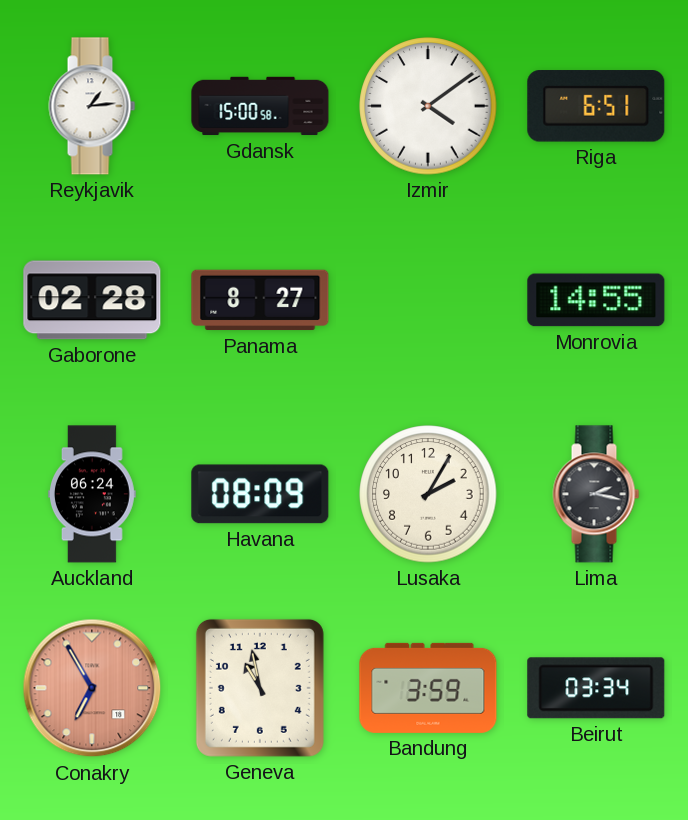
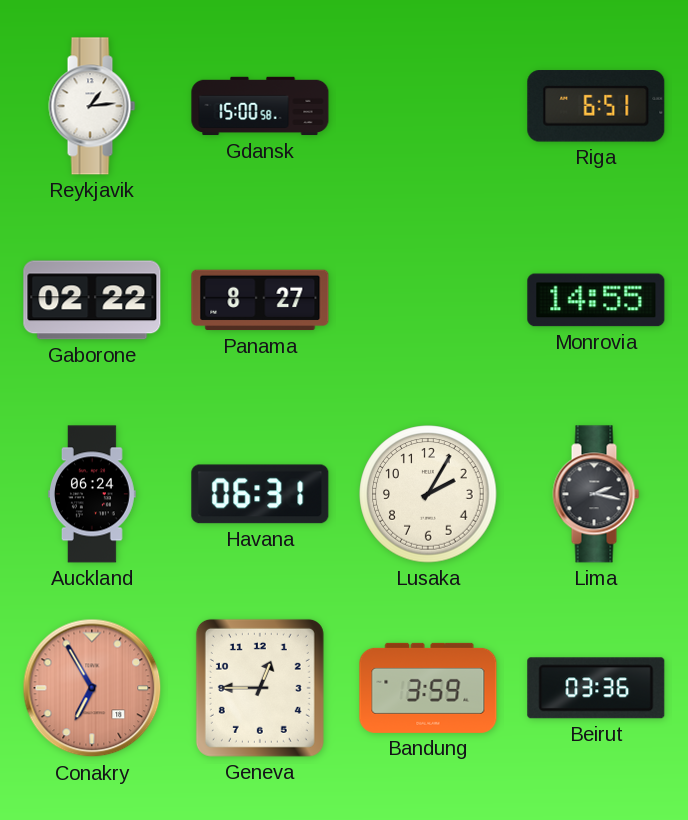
Izmir: 4:09 -> none
Gaborone: 02:28 -> 02:22
Havana: 08:09 -> 06:31
Geneva: 10:58 -> 12:45
Beirut: 03:34 -> 03:36
